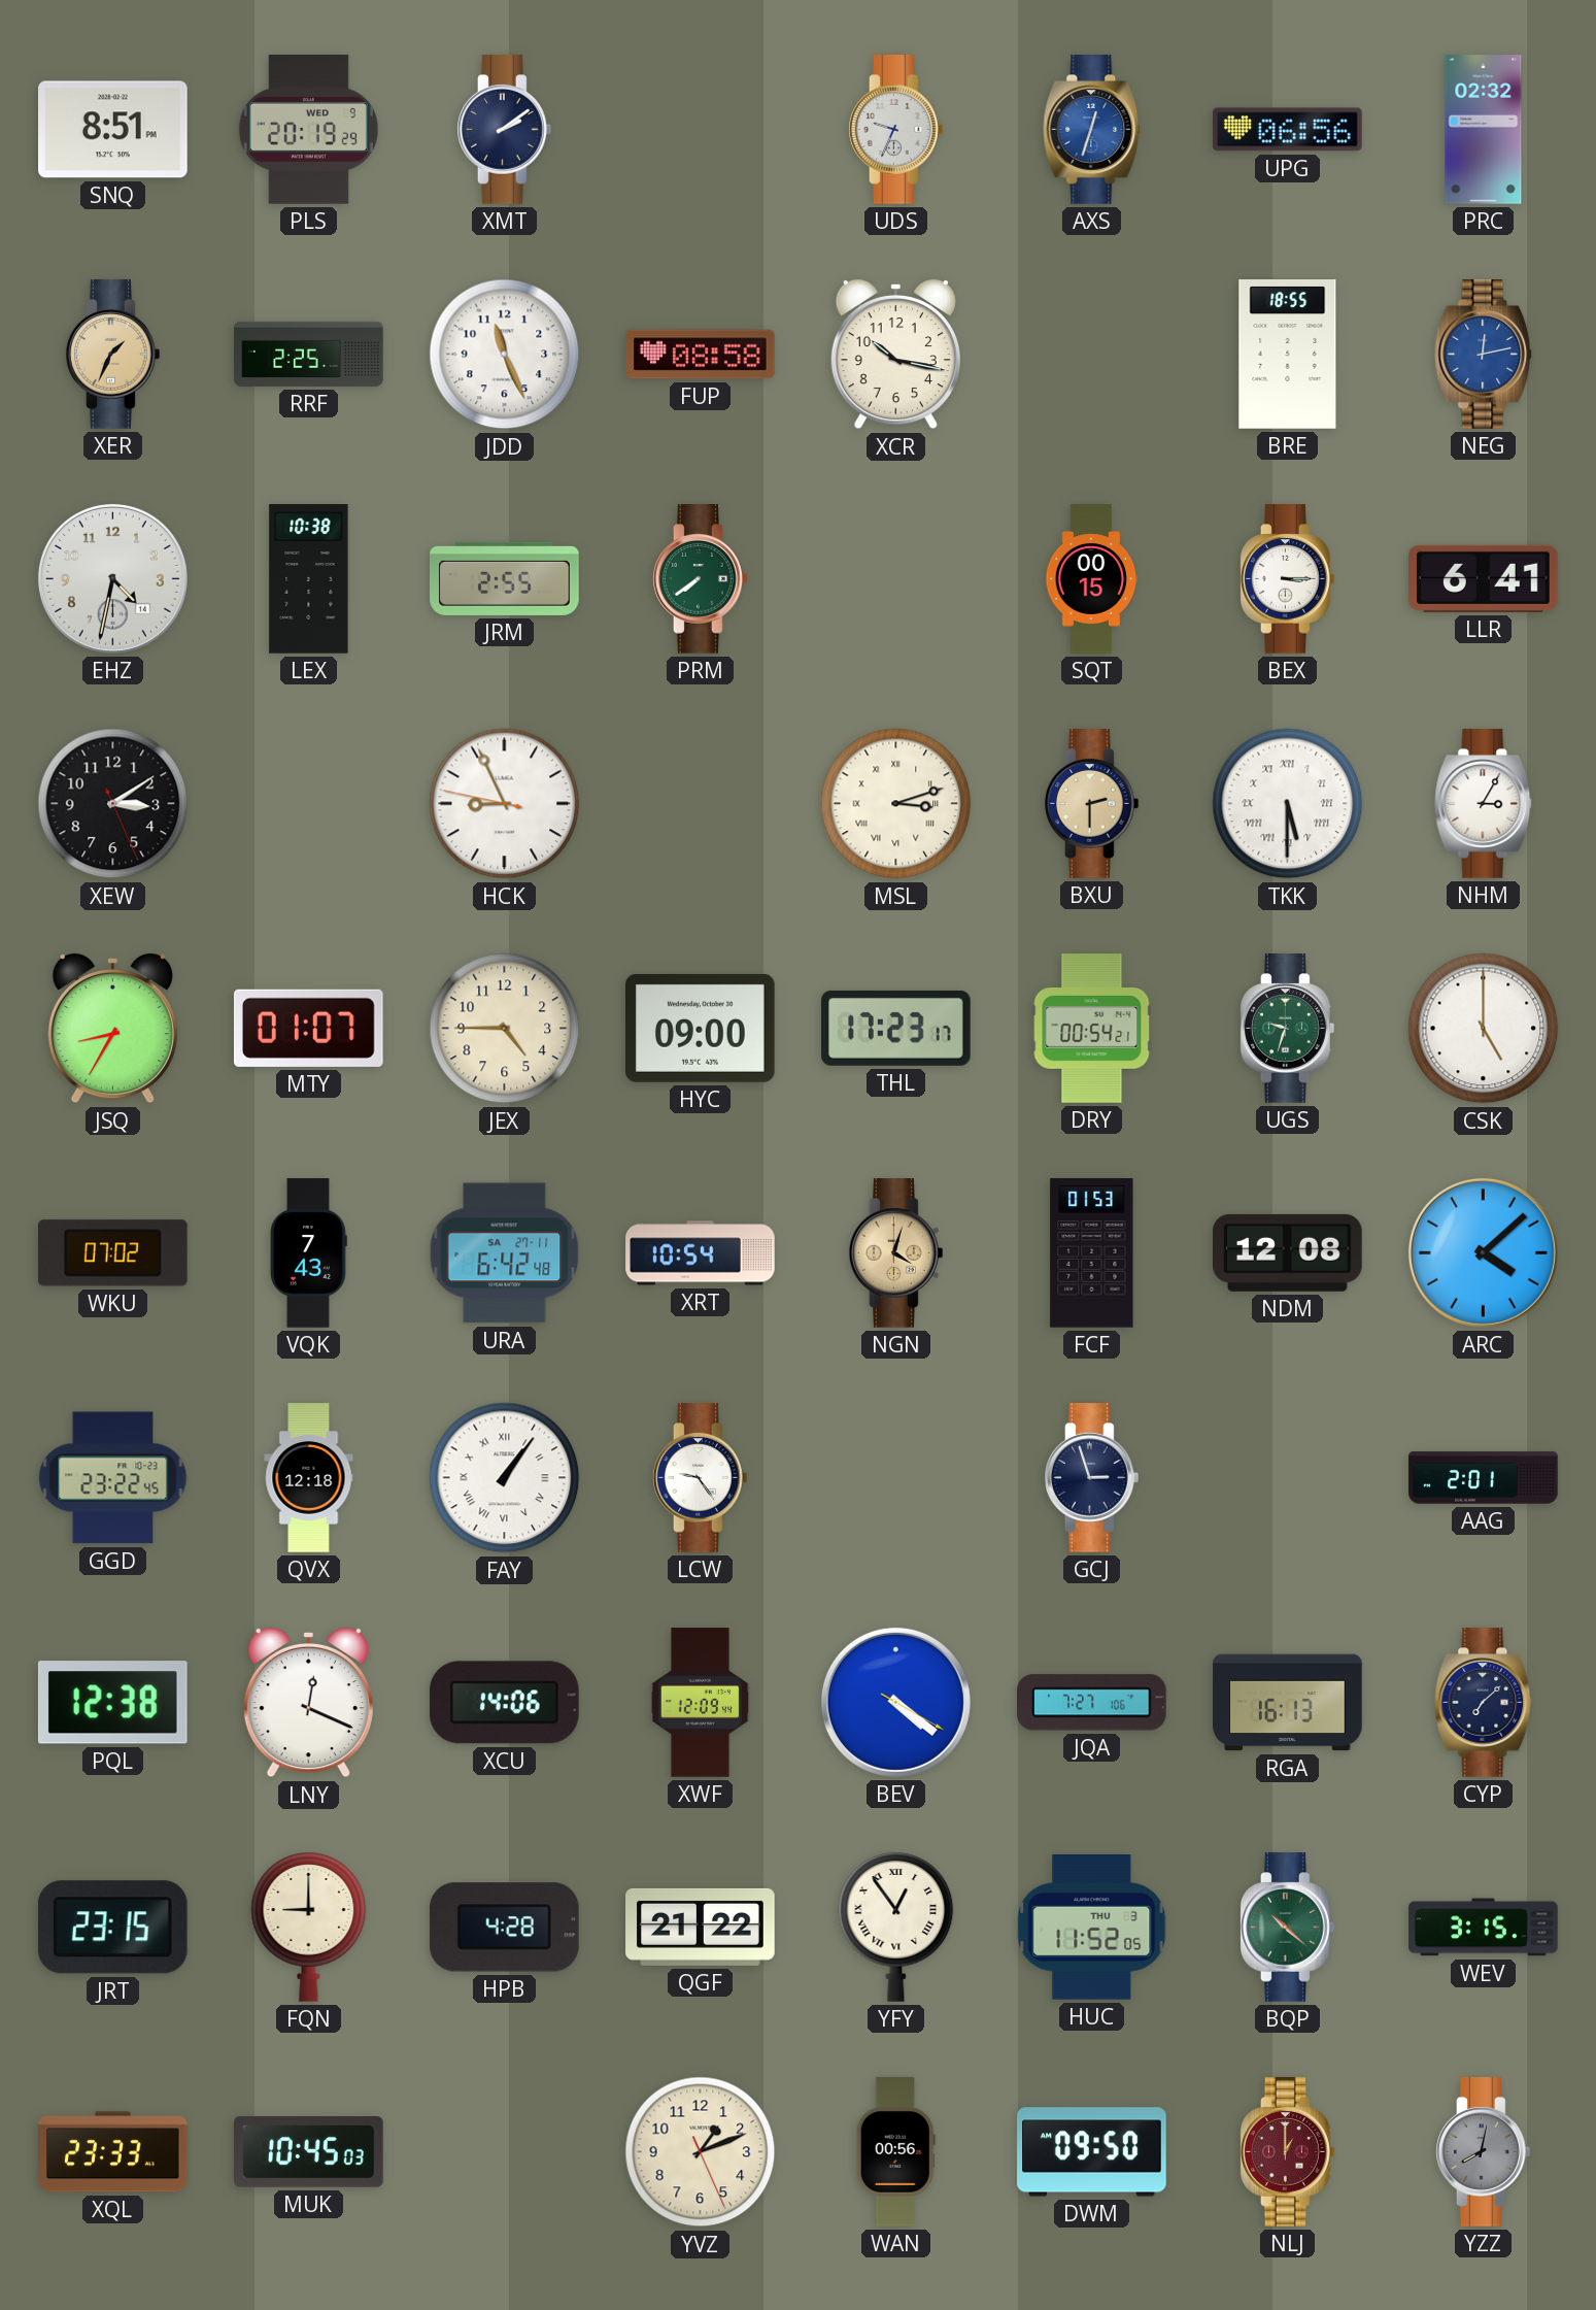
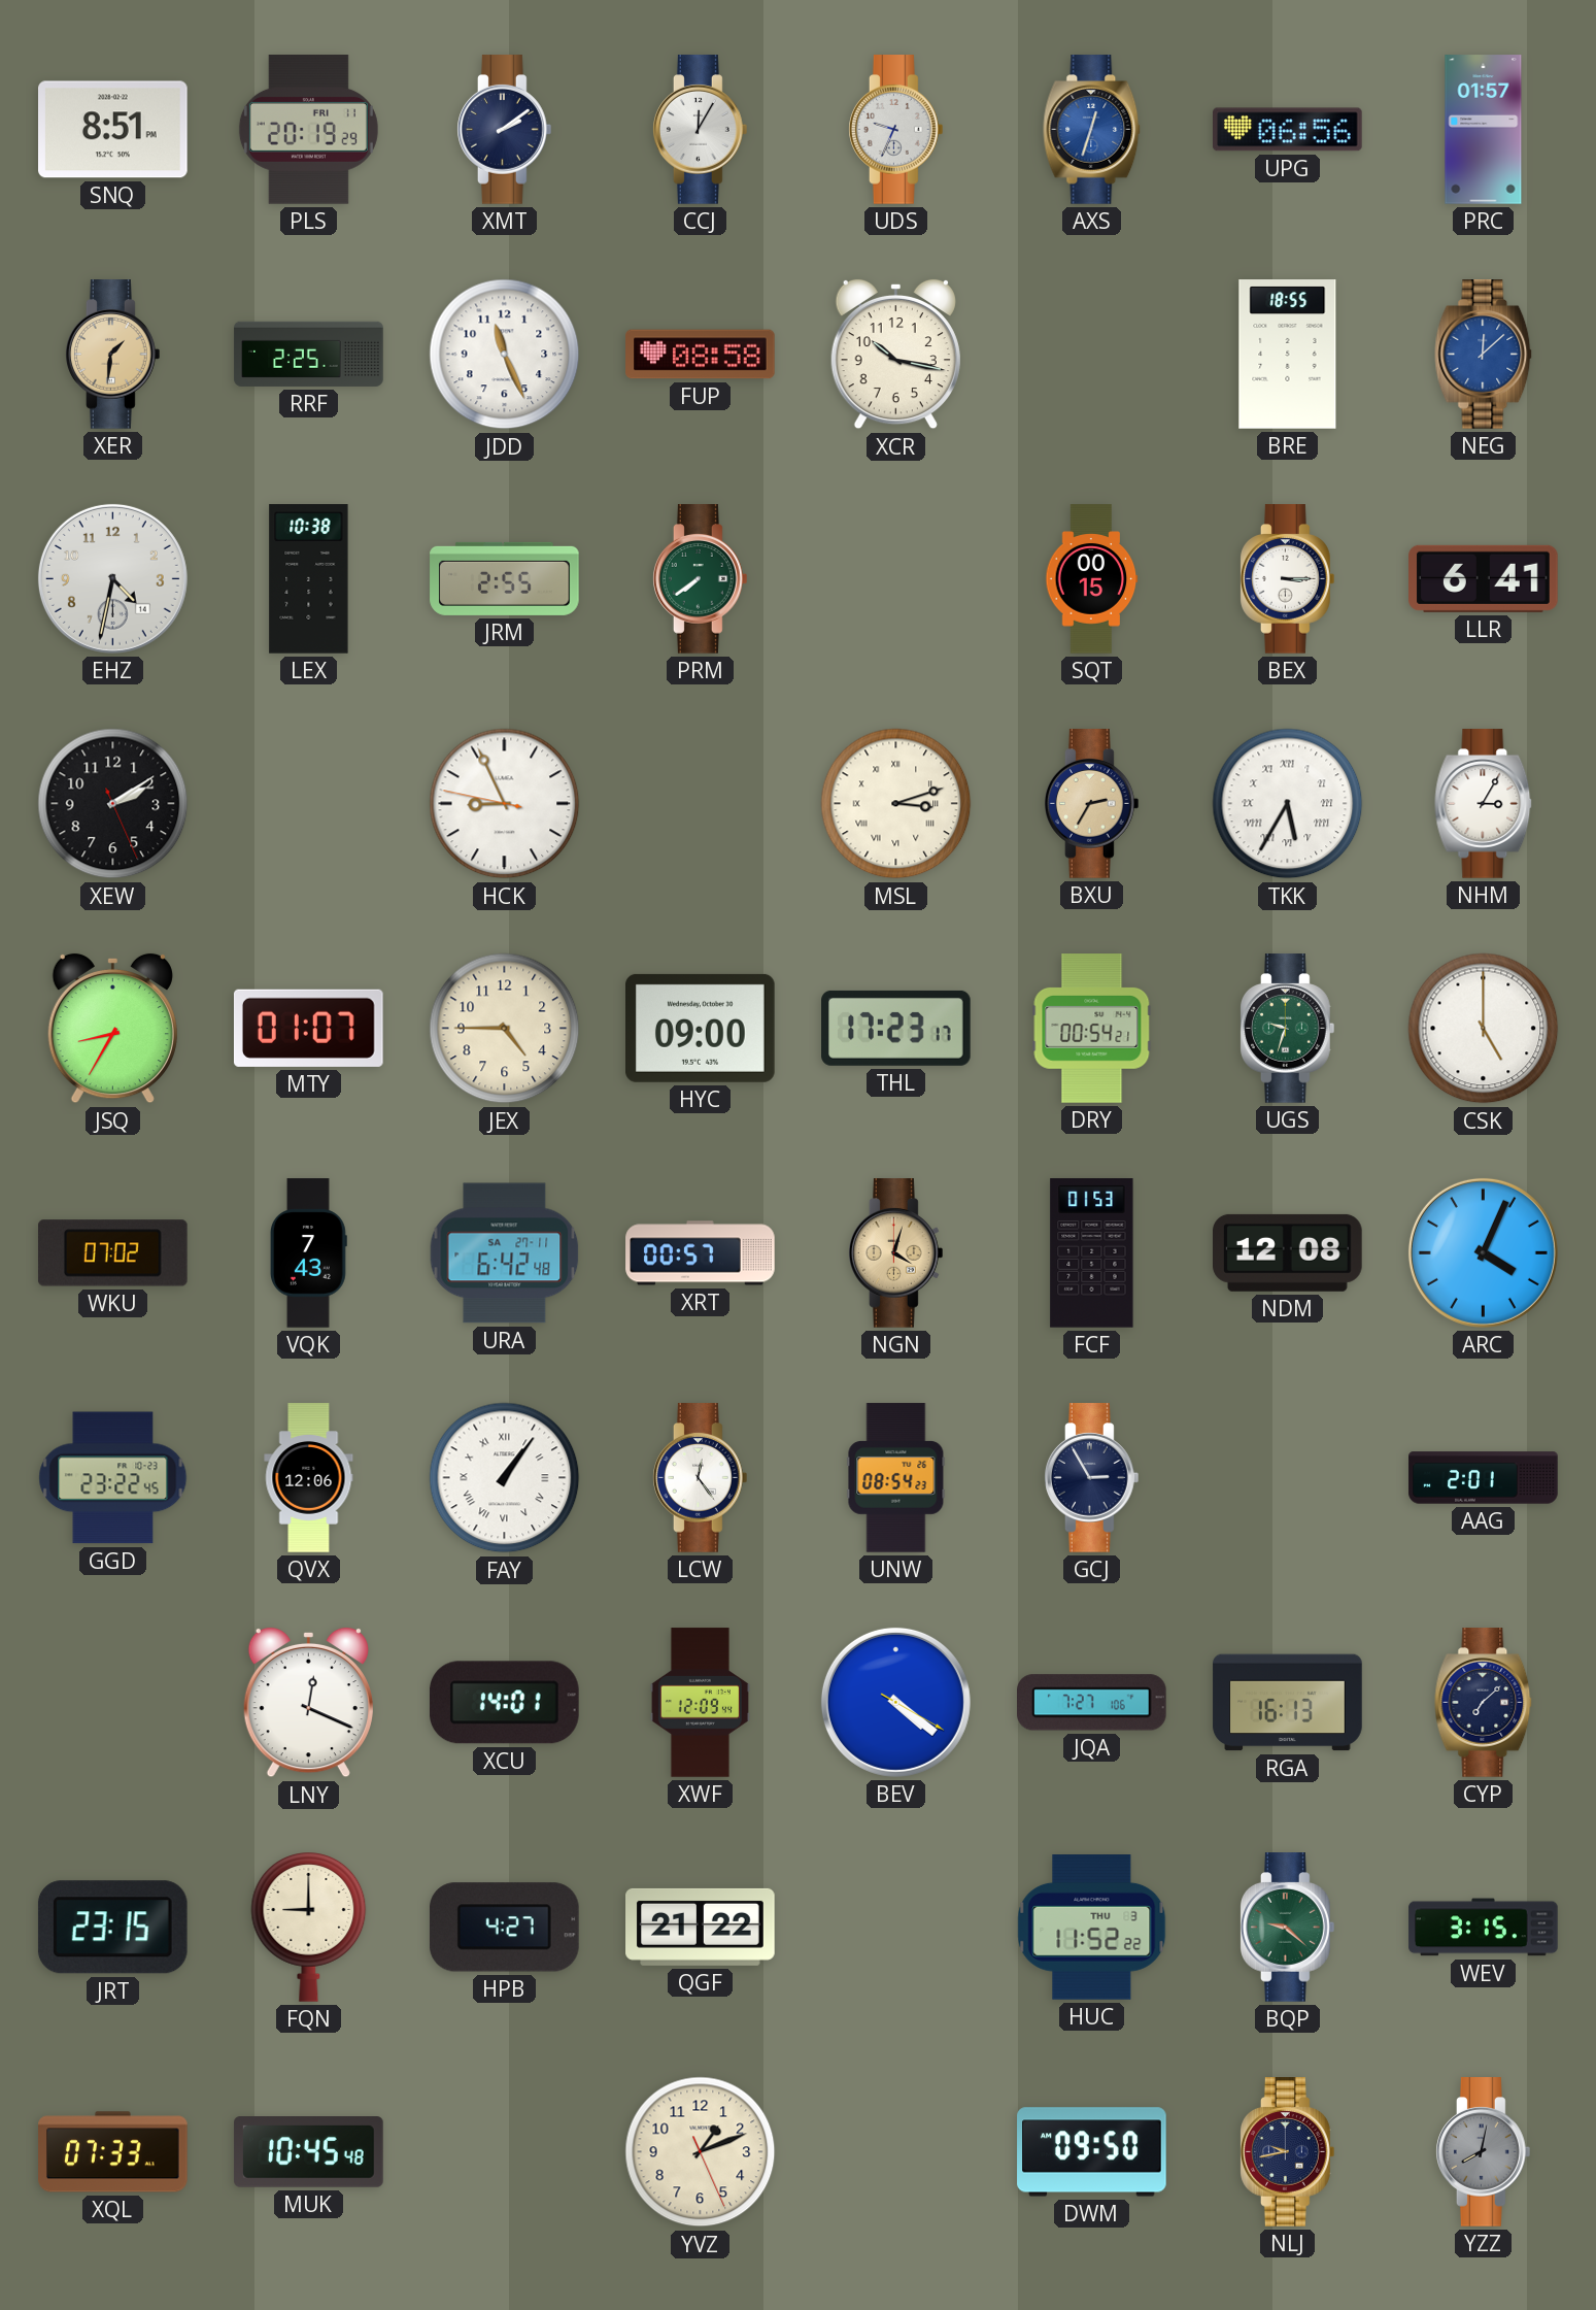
PLS date: WED 9 -> FRI 11
CCJ: none -> 12:05
PRC: 02:32 -> 01:57
XER: 1:34 -> 1:31
NEG: 12:13 -> 12:08
XEW: 3:09 -> 2:09
BXU: 2:30 -> 2:35
TKK: 5:30 -> 5:35
XRT: 10:54 -> 00:57
ARC: 4:08 -> 4:04
QVX: 12:18 -> 12:06
LCW: 9:24 -> 12:24
UNW: none -> 08:54
GCJ: 2:57 -> 2:55
PQL: 12:38 -> none
XCU: 14:06 -> 14:01
HPB: 4:28 -> 4:27
YFY: 12:54 -> none
HUC: 11:52:05 -> 11:52:22
BQP: 10:22 -> 9:22
XQL: 23:33 -> 07:33
MUK: 10:45:03 -> 10:45:48
WAN: 00:56 -> none
NLJ: 1:00 -> 9:43
NLJ dial: burgundy -> navy
